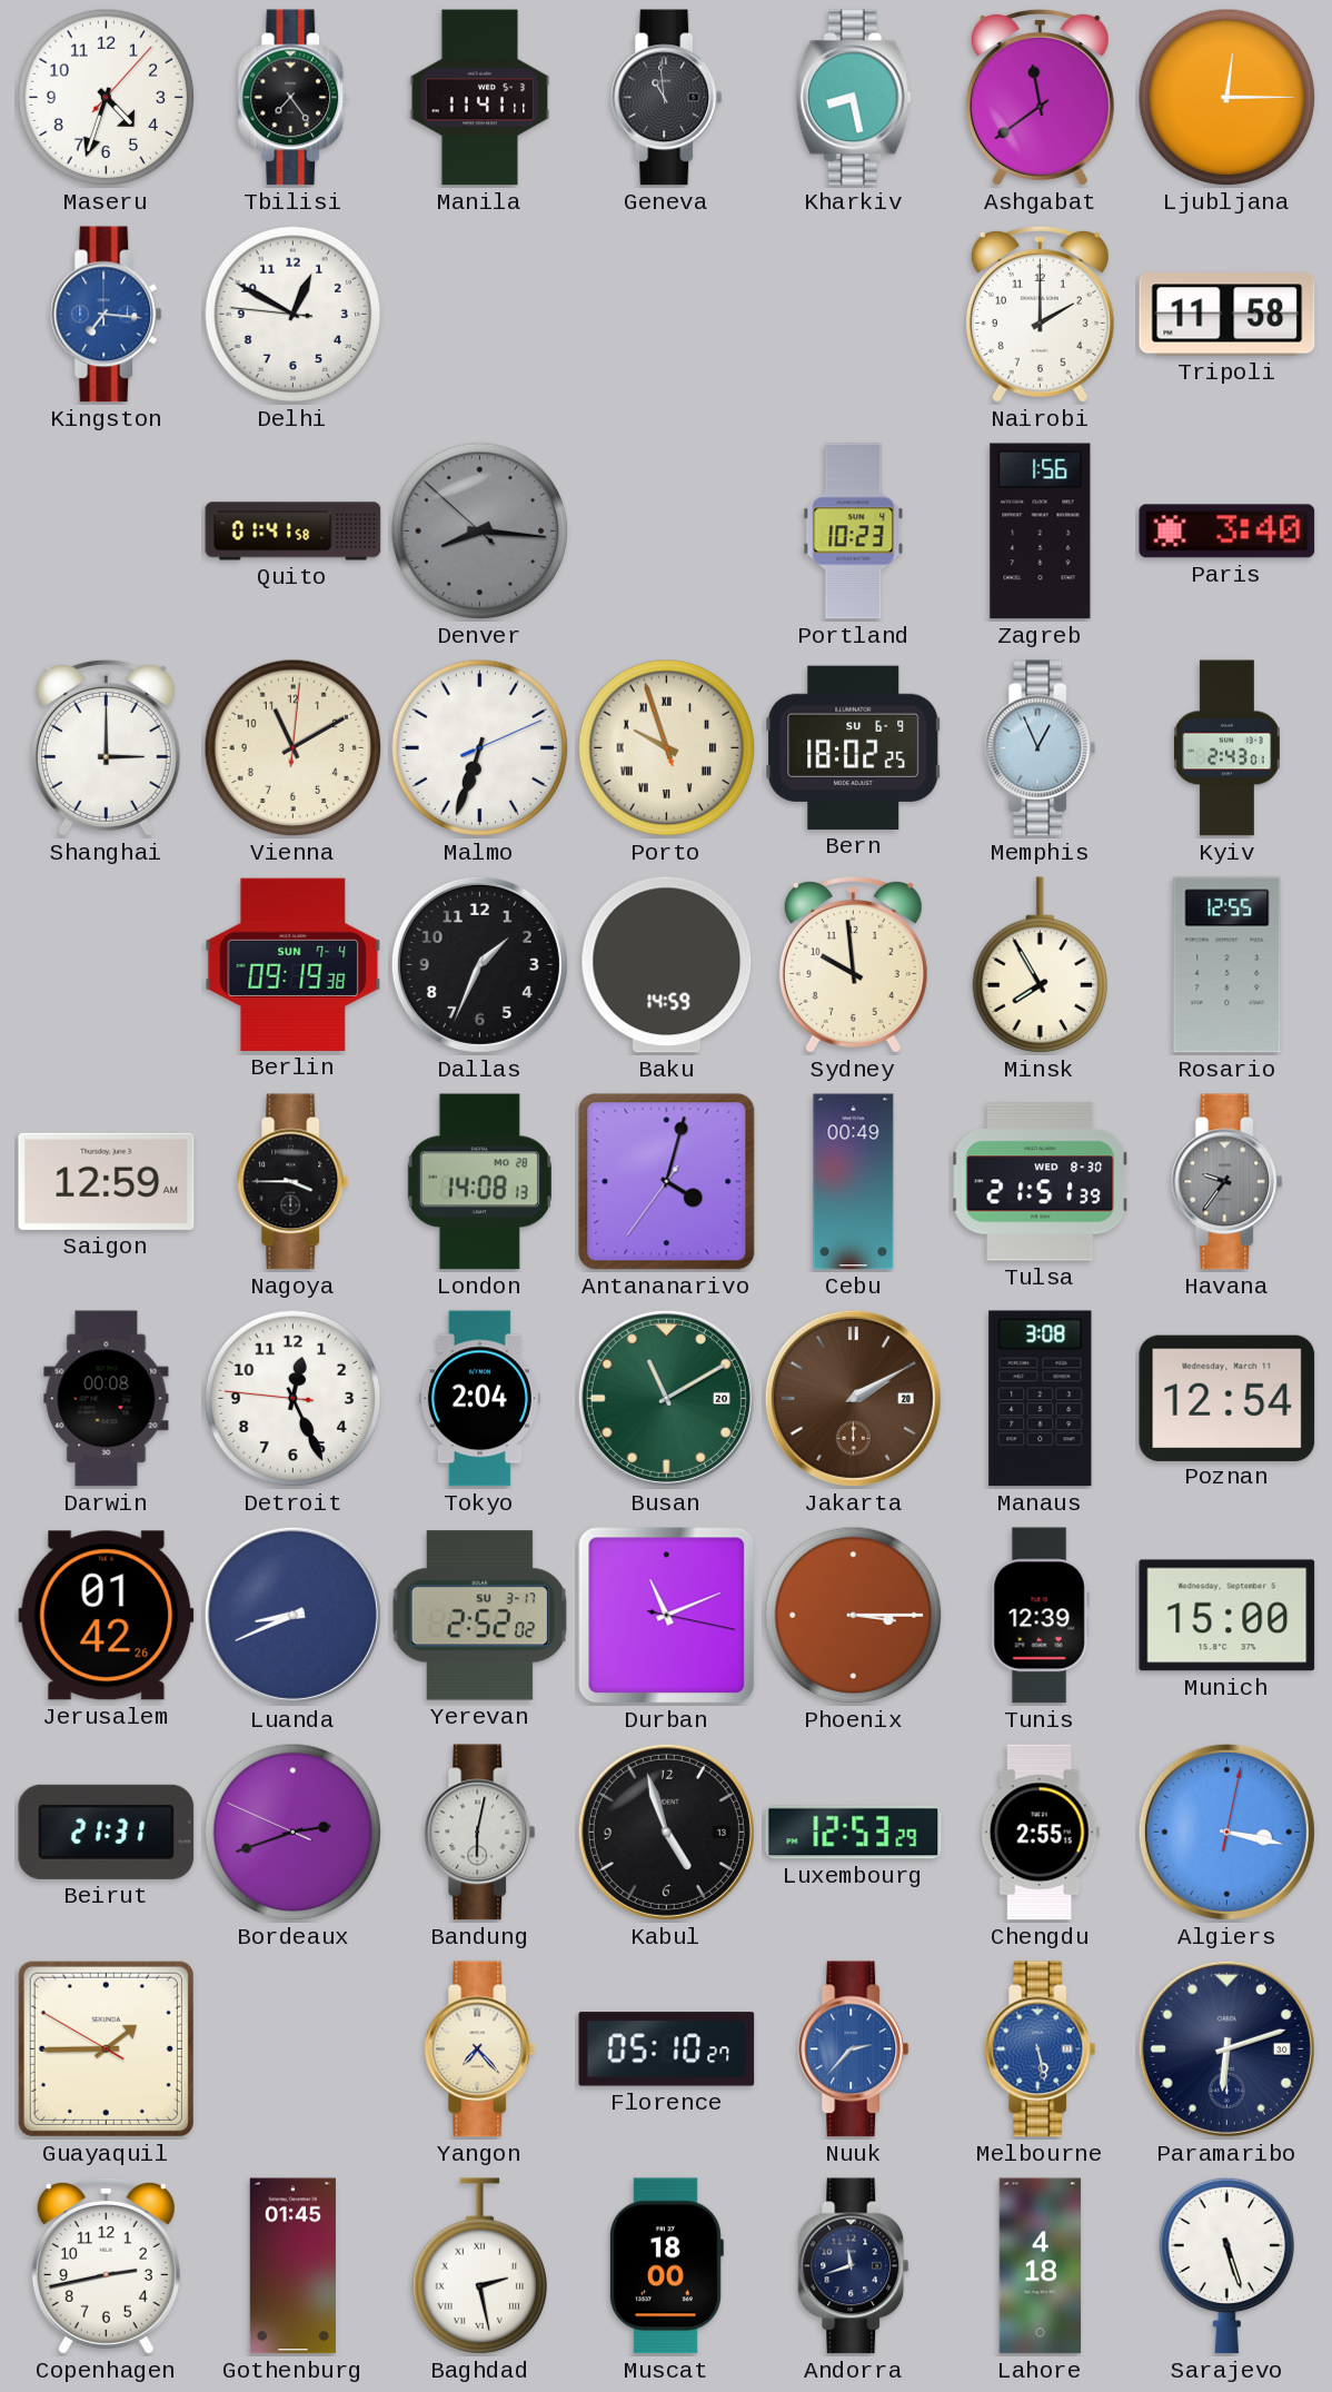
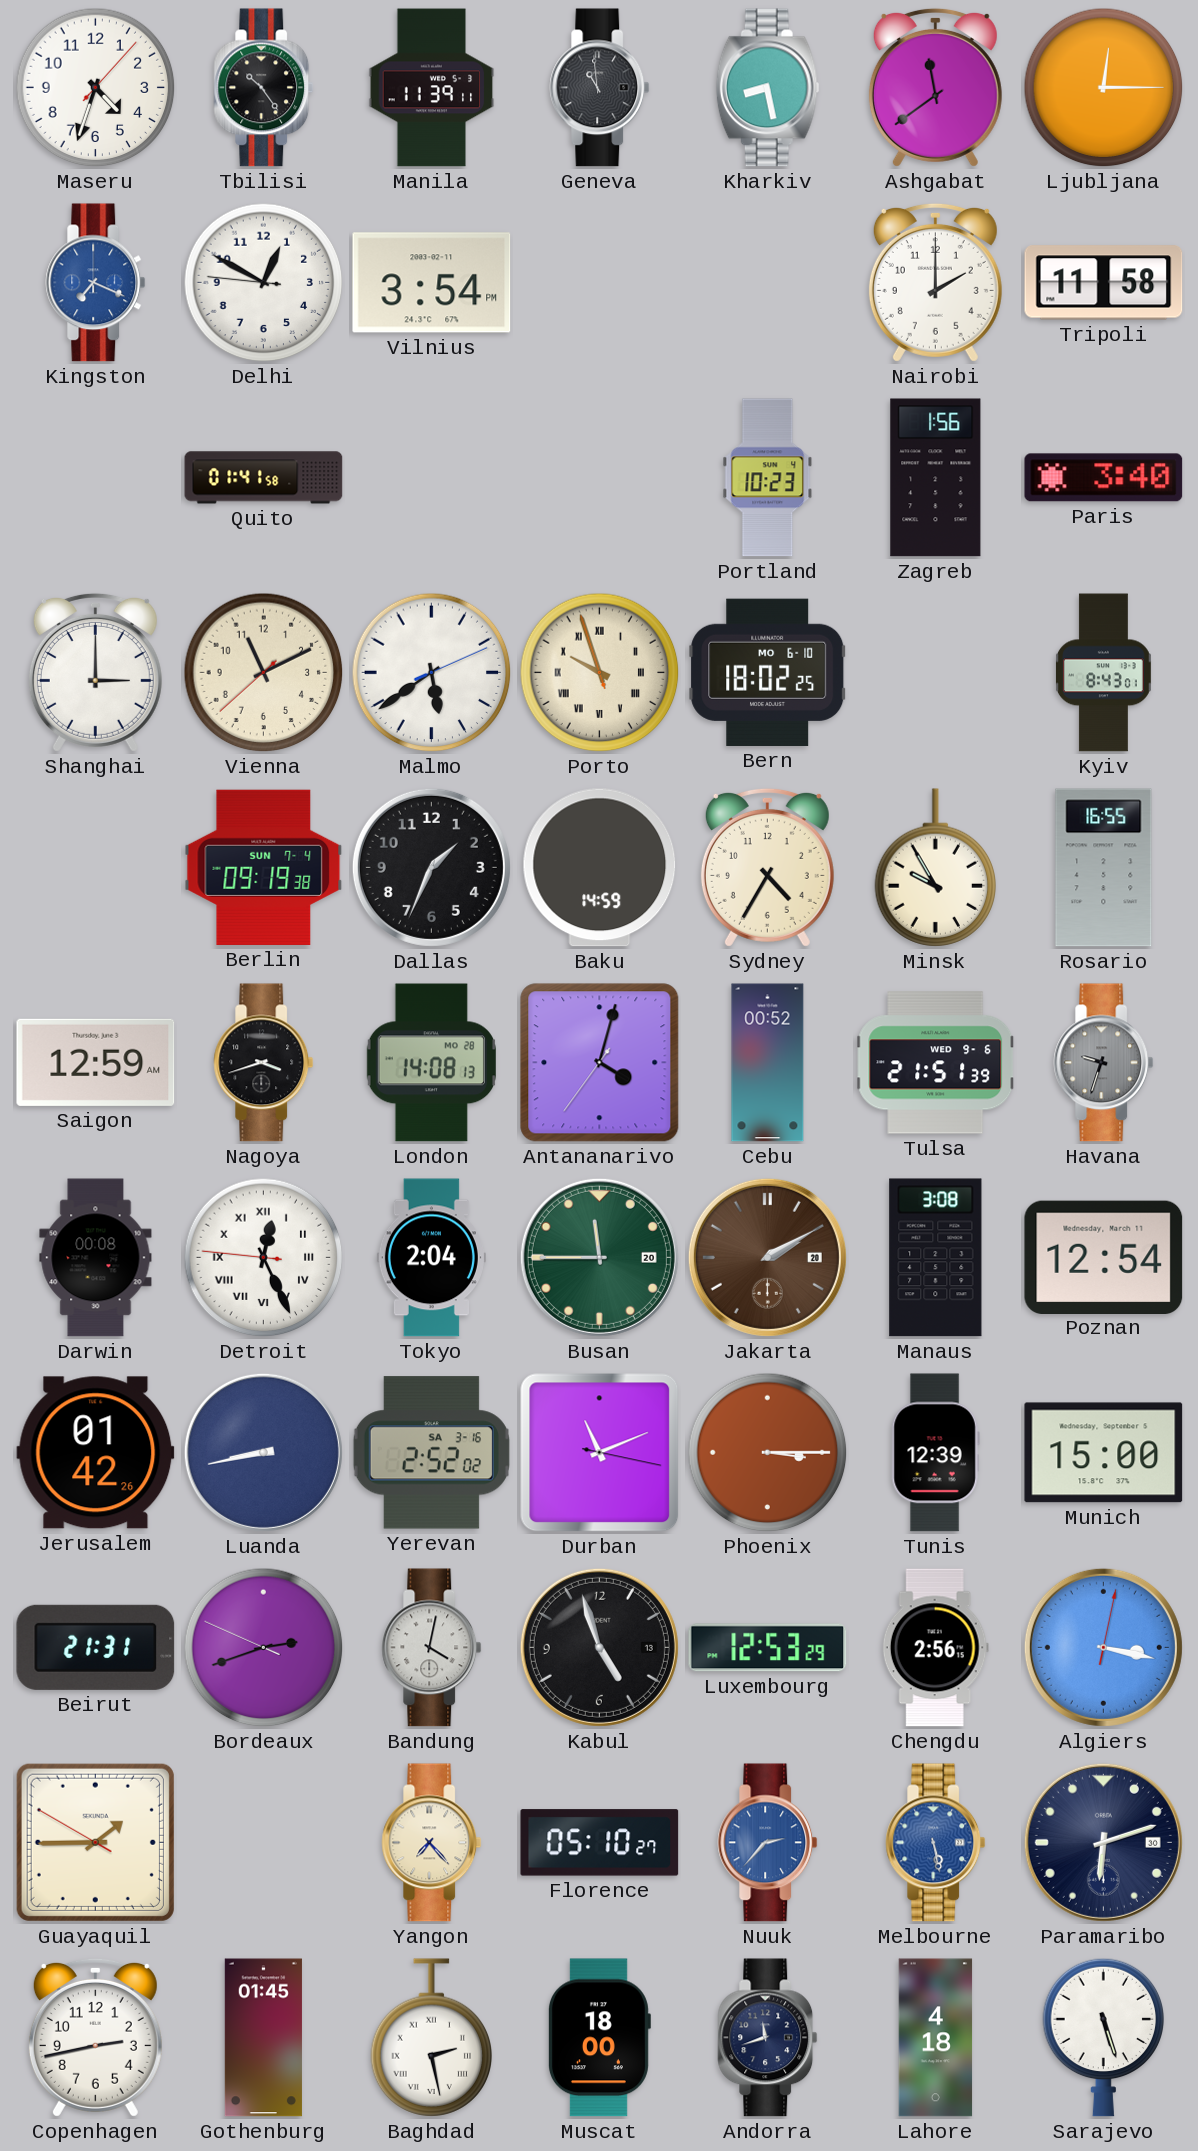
Tbilisi: 7:24 -> 10:24
Manila: 11:41 -> 11:39
Kingston: 7:16 -> 7:19
Vilnius: none -> 3:54
Denver: 8:15 -> none
Vienna: 11:10:01 -> 11:10:38
Malmo: 6:33 -> 5:39
Bern date: SU 6-9 -> MO 6-10
Memphis: 12:56 -> none
Kyiv: 2:43 -> 8:43
Sydney: 9:59 -> 4:35
Minsk: 7:55 -> 9:55
Rosario: 12:55 -> 16:55
Nagoya: 3:45 -> 3:42
Cebu: 00:49 -> 00:52
Tulsa date: WED 8-30 -> WED 9-6
Havana: 9:36 -> 9:33
Detroit numerals: Arabic -> Roman
Busan: 11:10 -> 11:45
Luanda: 8:41 -> 8:43
Yerevan date: SU 3-17 -> SA 3-16
Bandung: 6:02 -> 4:02
Chengdu: 2:55 -> 2:56
